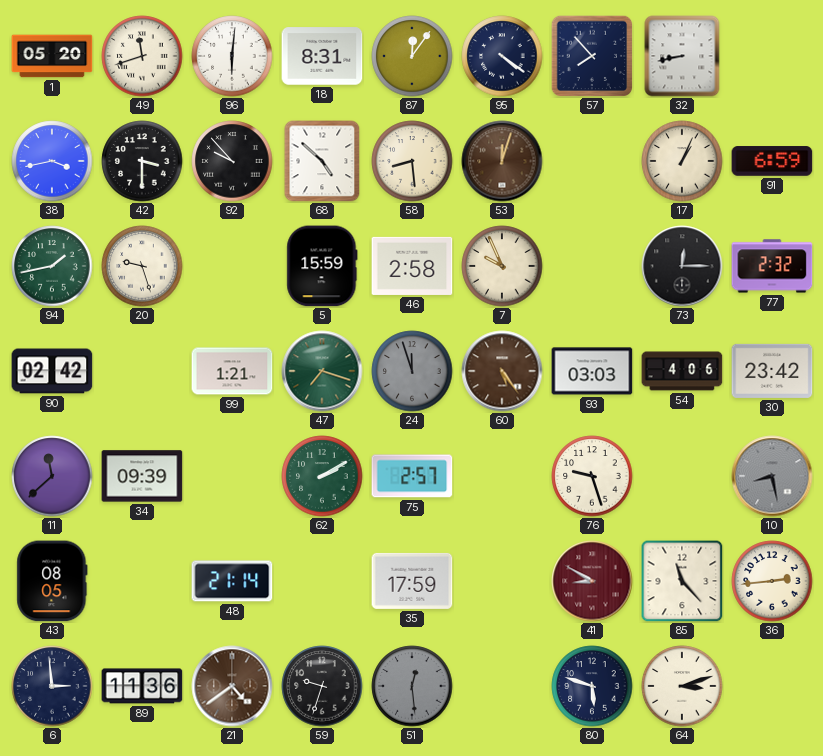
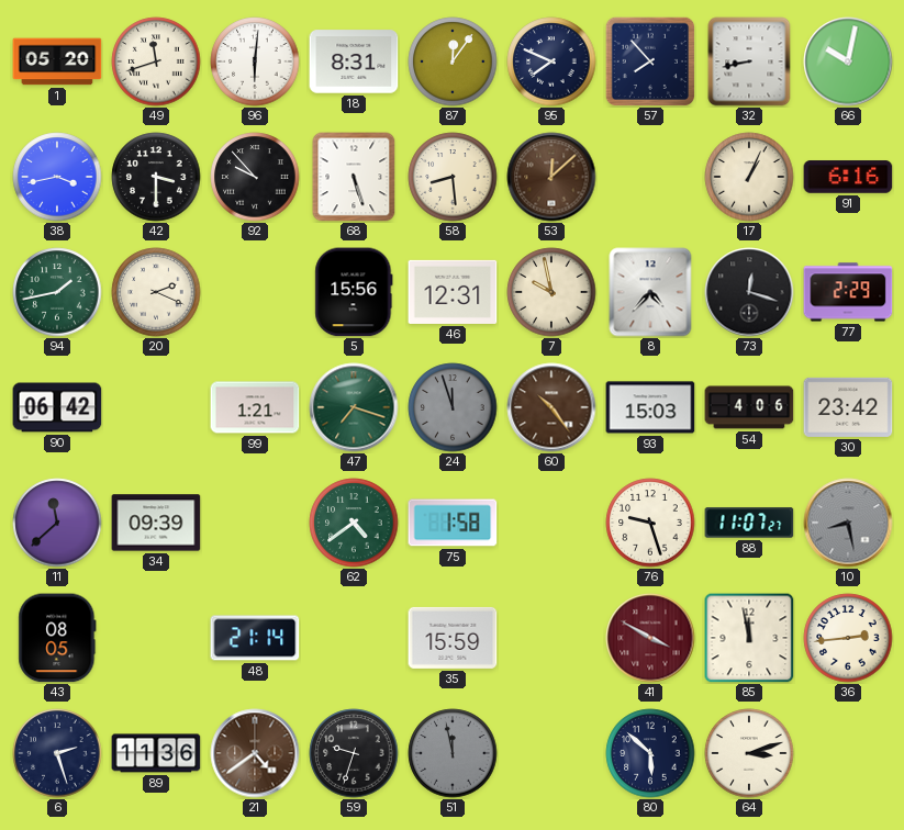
95: 4:21 -> 7:49
66: none -> 10:02
68: 4:52 -> 5:27
53: 12:03 -> 12:08
91: 6:59 -> 6:16
20: 9:27 -> 2:19
5: 15:59 -> 15:56
46: 2:58 -> 12:31
7: 9:56 -> 9:58
8: none -> 4:37
73: 12:15 -> 12:18
77: 2:32 -> 2:29
90: 02:42 -> 06:42
60: 5:24 -> 10:24
93: 03:03 -> 15:03
62: 2:10 -> 4:39
75: 2:57 -> 1:58
88: none -> 11:07
35: 17:59 -> 15:59
41: 8:50 -> 3:50
85: 11:23 -> 11:58
6: 2:59 -> 2:27
51: 12:29 -> 11:58
80: 5:48 -> 5:52
